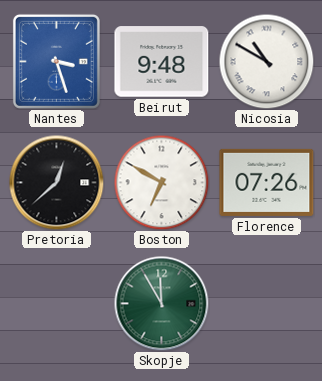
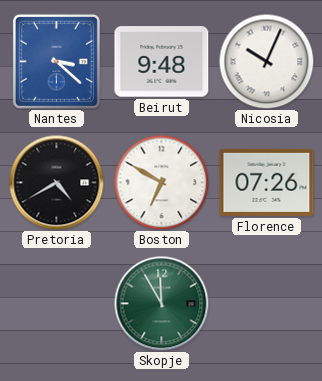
Nantes: 3:27 -> 3:22
Nicosia: 10:50 -> 10:04
Pretoria: 12:38 -> 4:40
